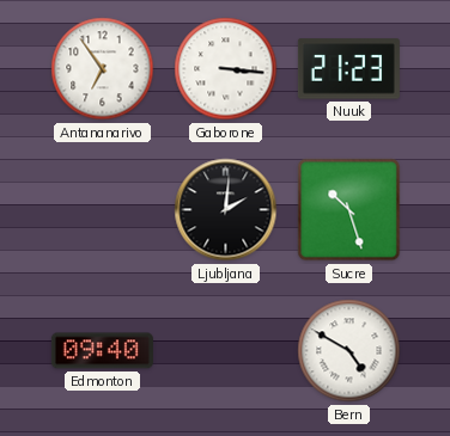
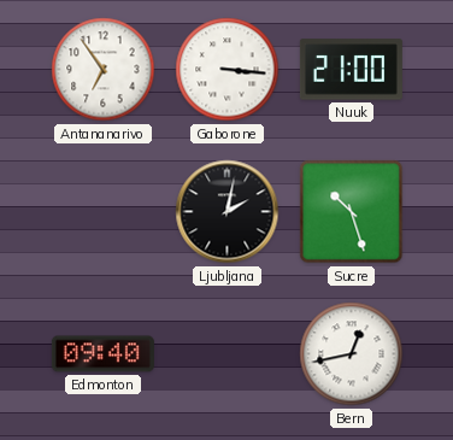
Nuuk: 21:23 -> 21:00
Ljubljana: 2:01 -> 2:02
Bern: 4:50 -> 12:43
